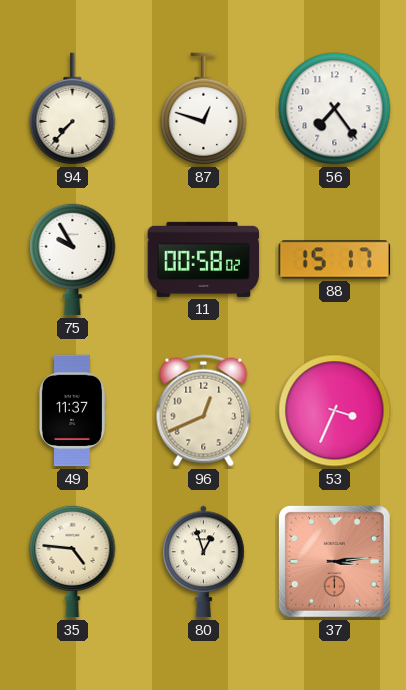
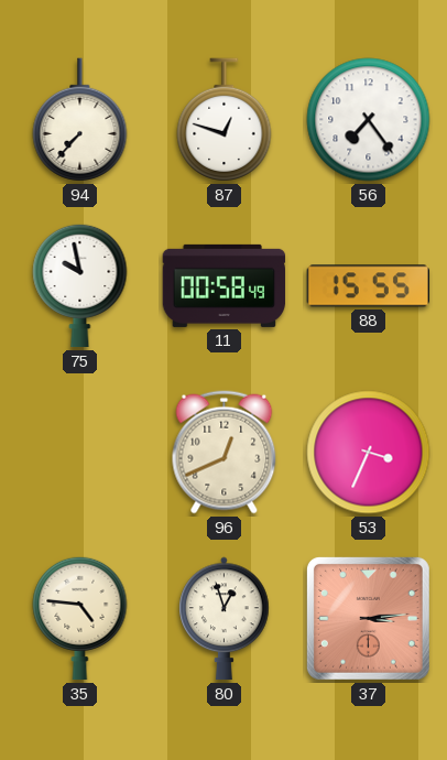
75: 9:55 -> 9:58
11: 00:58:02 -> 00:58:49
88: 15:17 -> 15:55
49: 11:37 -> none
